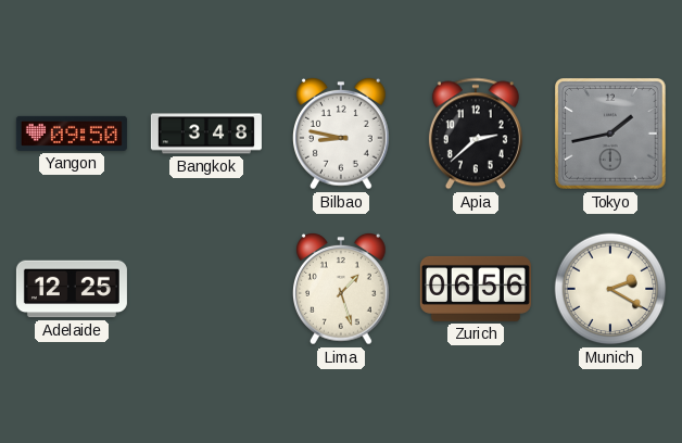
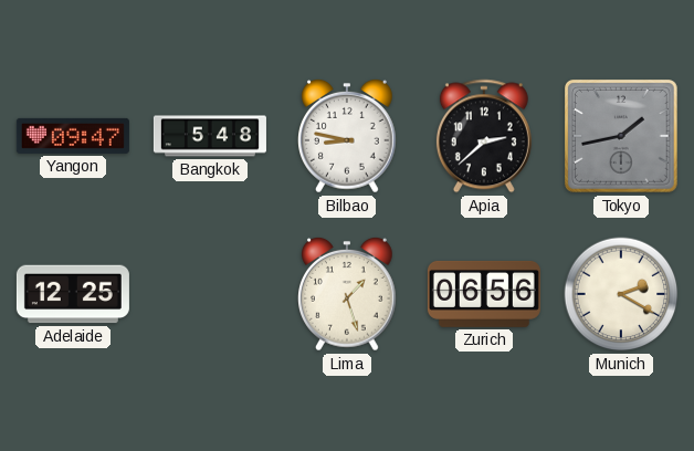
Yangon: 09:50 -> 09:47
Bangkok: 3:48 -> 5:48
